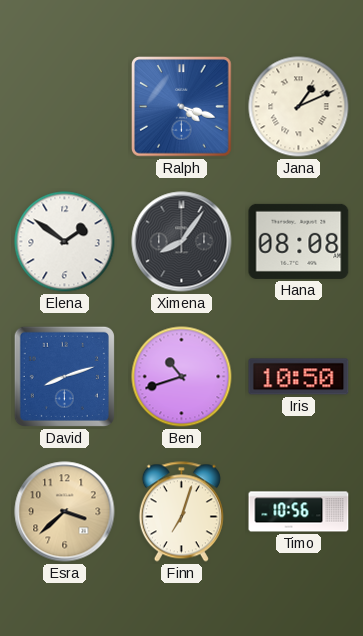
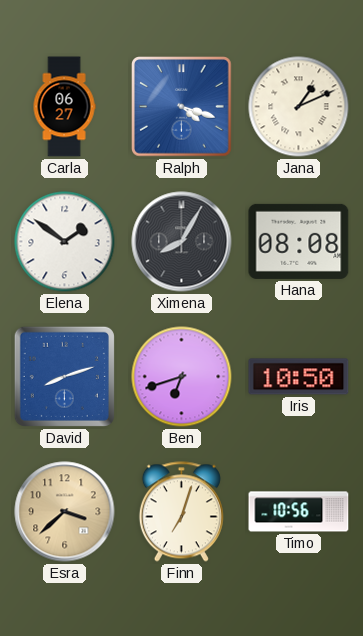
Carla: none -> 06:27
Ximena: 8:06 -> 8:05
Ben: 10:42 -> 6:42
